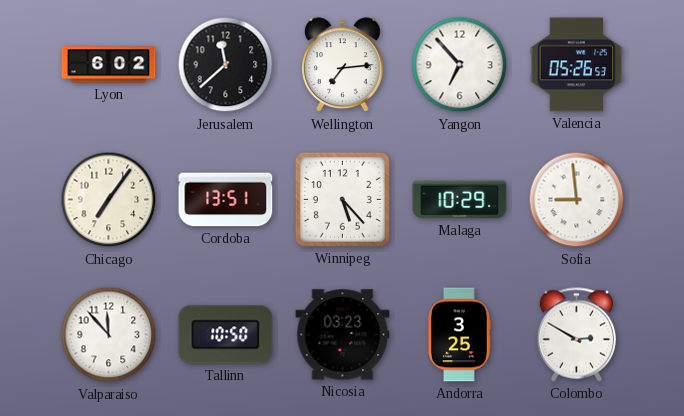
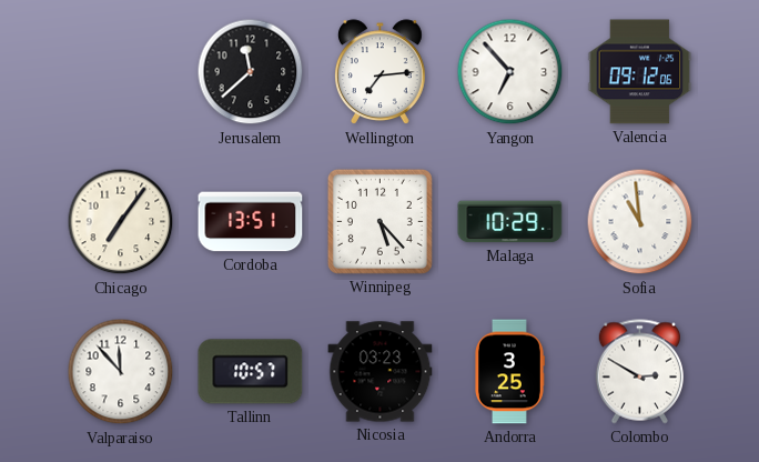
Lyon: 6:02 -> none
Valencia: 05:26 -> 09:12
Sofia: 8:59 -> 10:59
Tallinn: 10:50 -> 10:57
